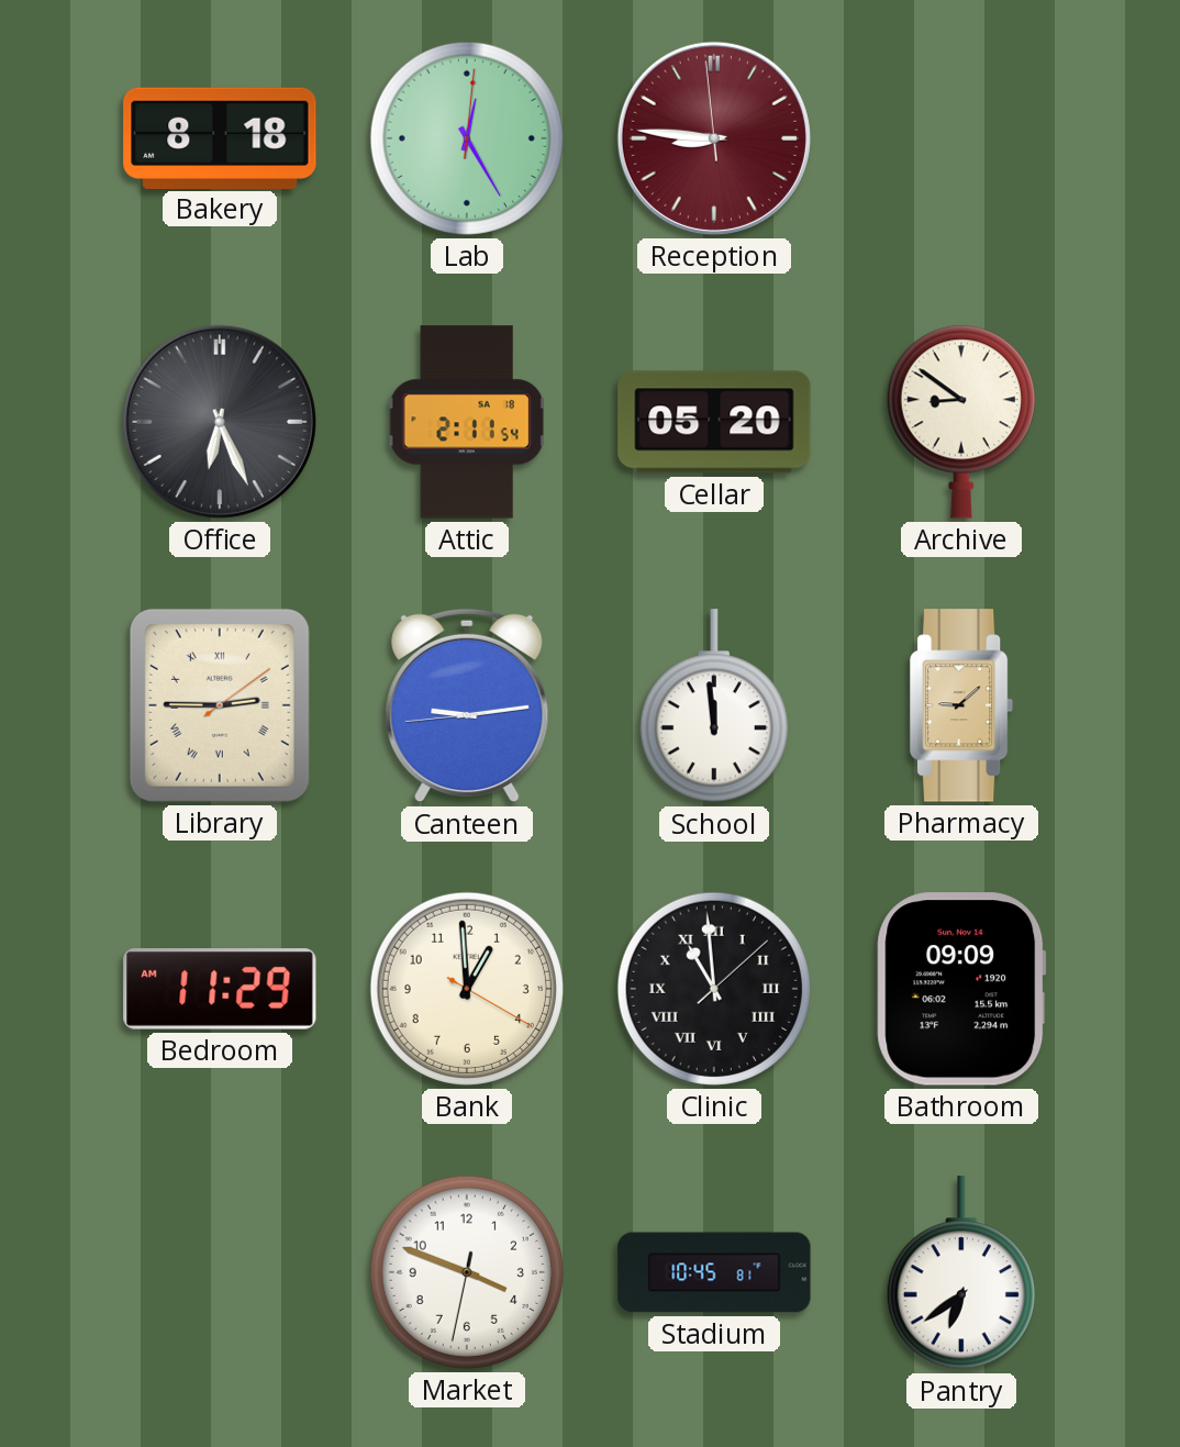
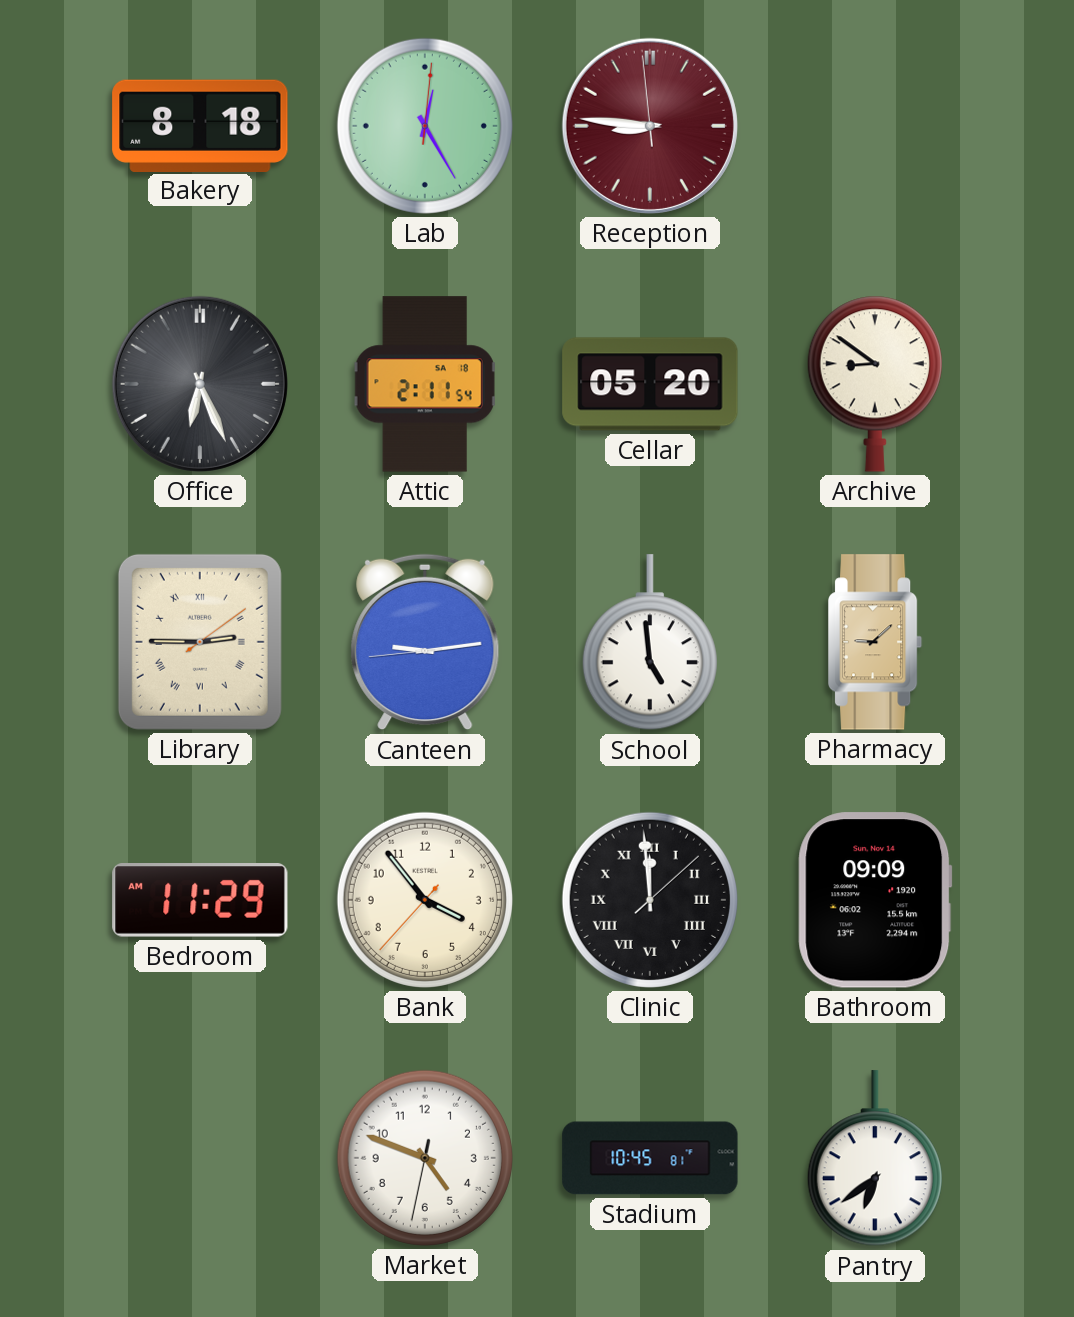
School: 11:59 -> 4:59
Bank: 12:59 -> 3:53
Clinic: 10:59 -> 11:59
Market: 3:48 -> 4:48
